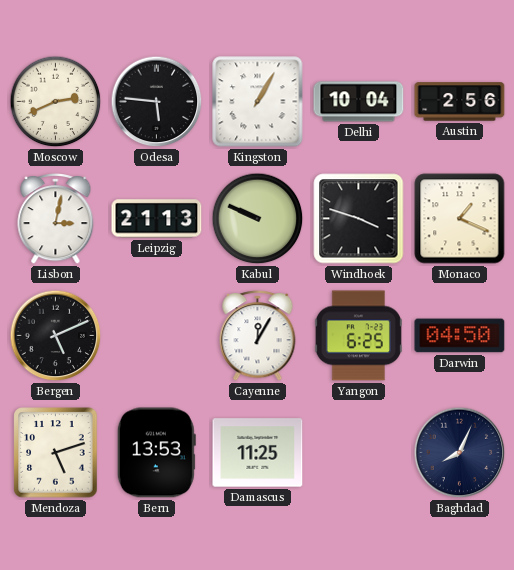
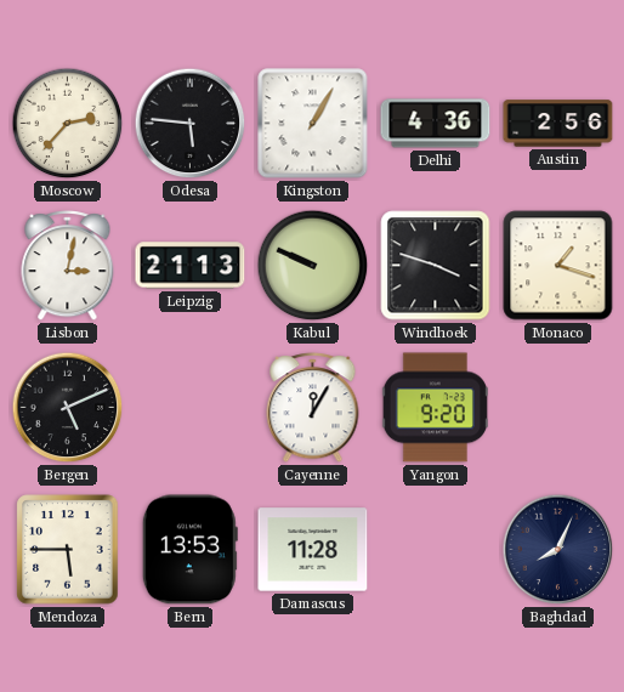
Moscow: 2:41 -> 2:37
Delhi: 10:04 -> 4:36
Monaco: 1:19 -> 1:18
Yangon: 6:25 -> 9:20
Darwin: 04:50 -> none
Mendoza: 5:12 -> 5:45
Damascus: 11:25 -> 11:28
